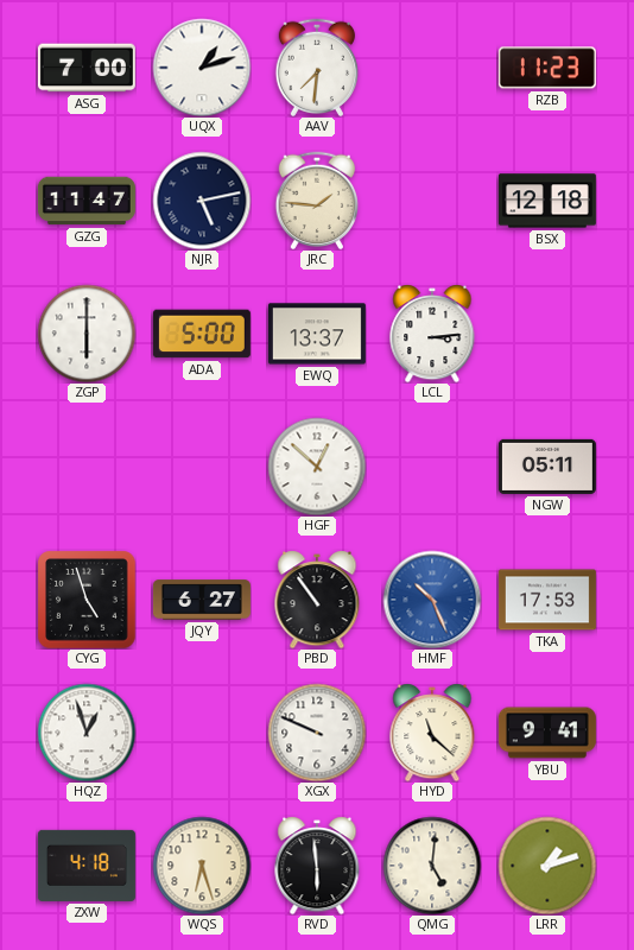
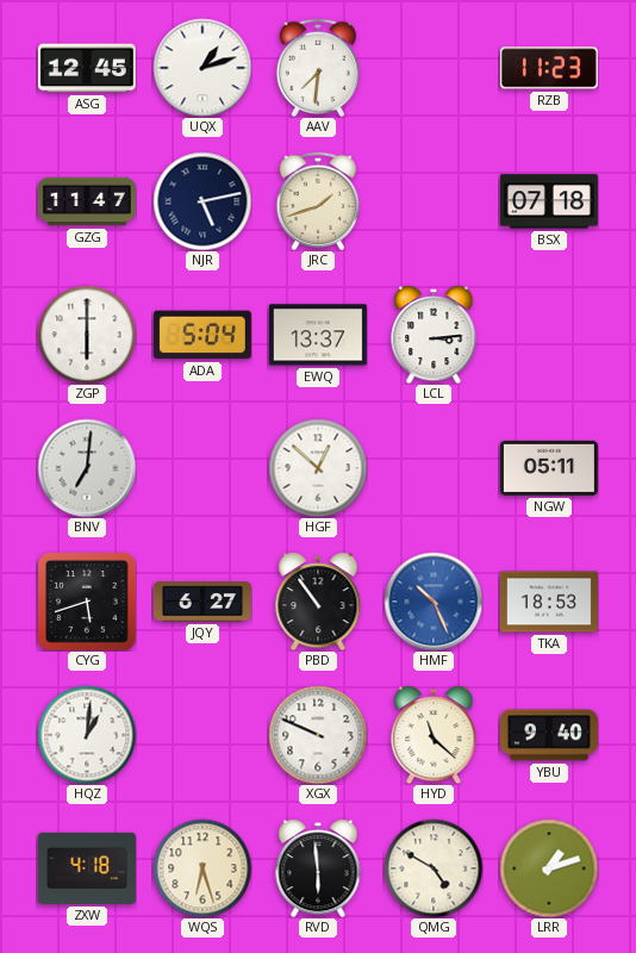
ASG: 7:00 -> 12:45
JRC: 1:46 -> 1:42
BSX: 12:18 -> 07:18
ADA: 5:00 -> 5:04
BNV: none -> 7:01
CYG: 4:57 -> 5:42
TKA: 17:53 -> 18:53
HQZ: 12:57 -> 1:01
YBU: 9:41 -> 9:40
QMG: 5:01 -> 4:50
